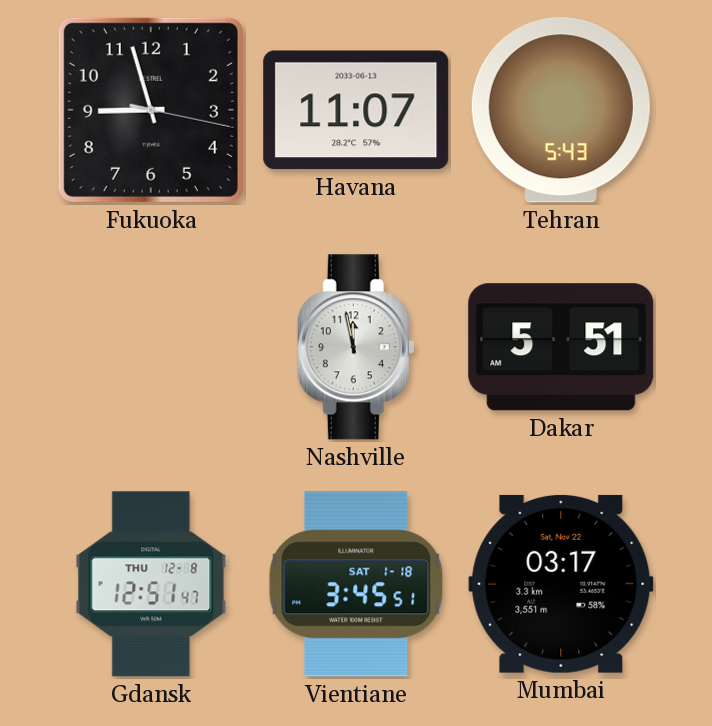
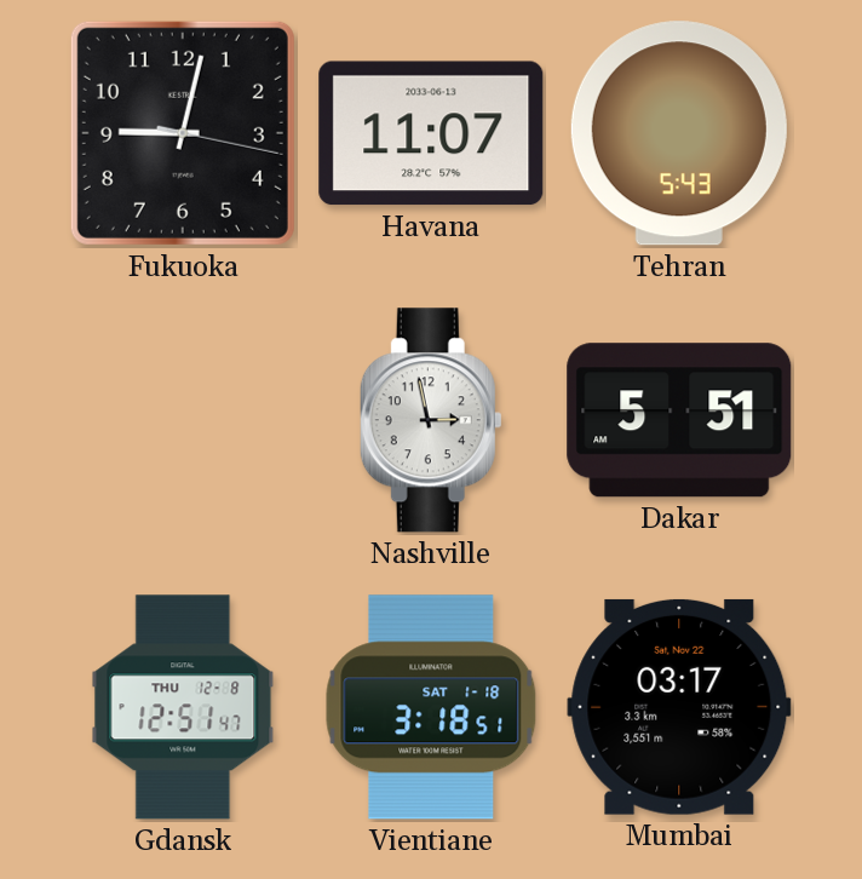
Fukuoka: 8:57 -> 9:02
Nashville: 11:58 -> 2:58
Vientiane: 3:45 -> 3:18
